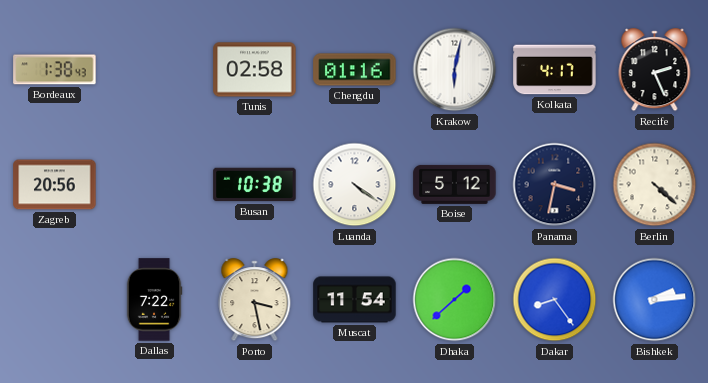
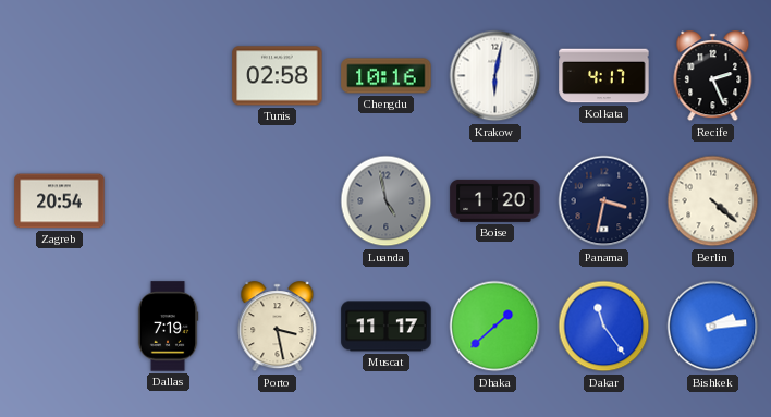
Bordeaux: 1:38 -> none
Chengdu: 01:16 -> 10:16
Zagreb: 20:56 -> 20:54
Busan: 10:38 -> none
Luanda: 4:21 -> 4:58
Luanda dial: white -> grey
Boise: 5:12 -> 1:20
Dallas: 7:22 -> 7:19
Muscat: 11:54 -> 11:17
Dakar: 8:24 -> 11:24
